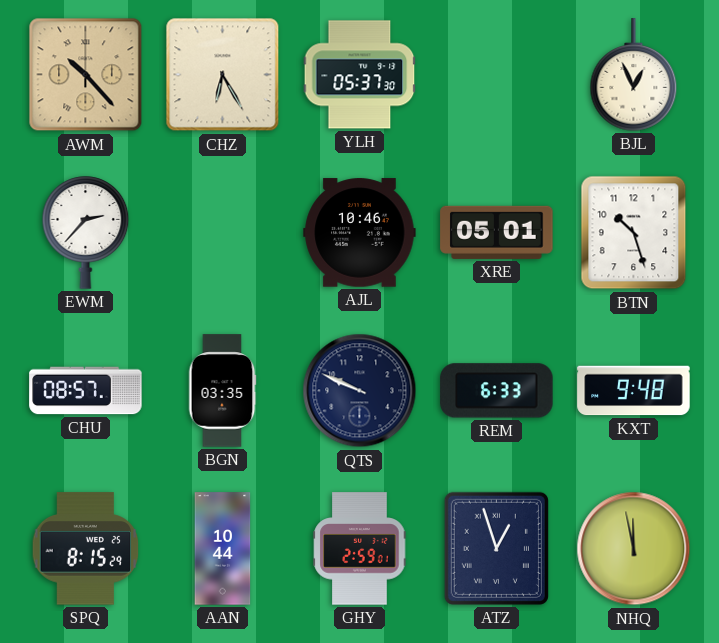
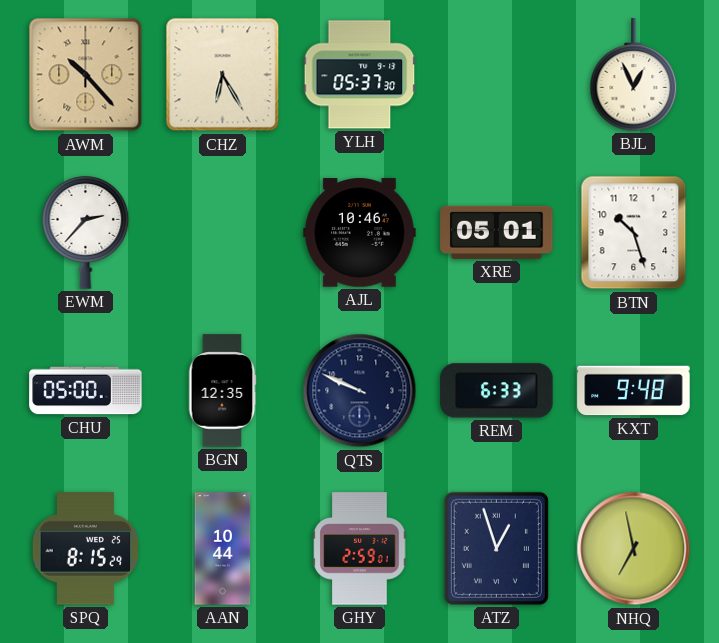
CHU: 08:57 -> 05:00
BGN: 03:35 -> 12:35
NHQ: 11:58 -> 6:58
